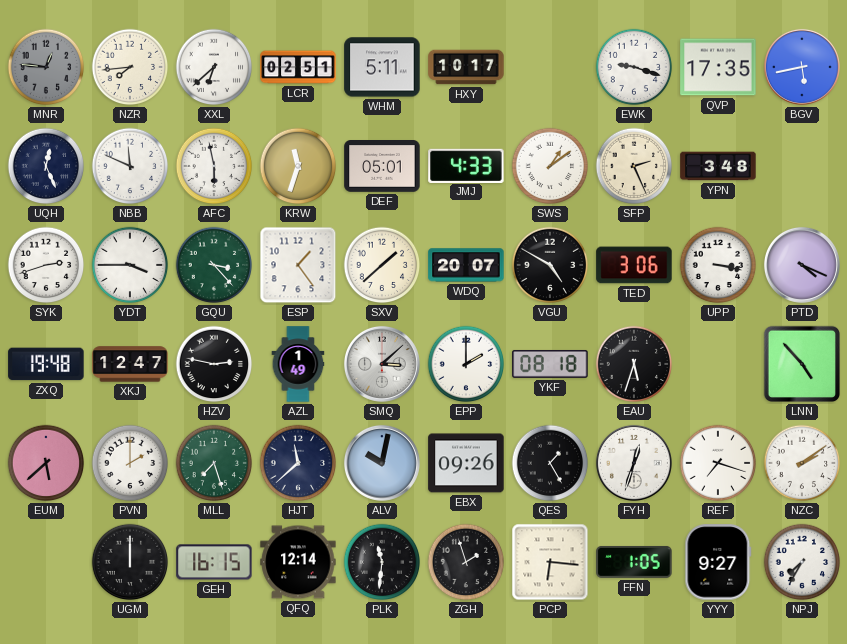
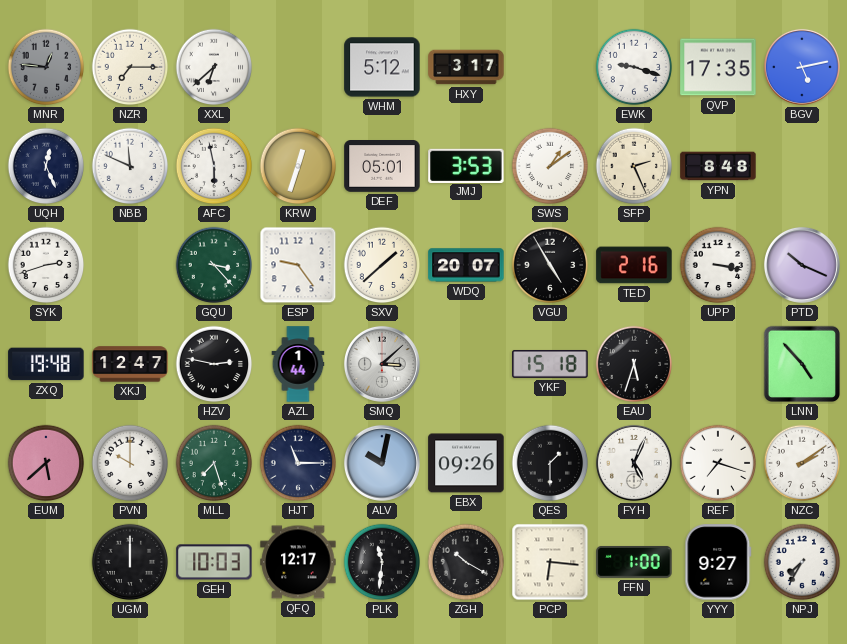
NZR: 7:44 -> 7:15
LCR: 02:51 -> none
WHM: 5:11 -> 5:12
HXY: 10:17 -> 3:17
BGV: 5:43 -> 5:13
KRW: 11:33 -> 12:33
JMJ: 4:33 -> 3:53
YPN: 3:48 -> 8:48
YDT: 3:45 -> none
ESP: 1:24 -> 9:24
VGU: 4:50 -> 4:55
TED: 3:06 -> 2:16
PTD: 4:19 -> 10:19
AZL: 1:49 -> 1:44
EPP: 2:00 -> none
YKF: 08:18 -> 15:18
PVN: 2:00 -> 10:00
HJT: 11:38 -> 11:15
QES: 1:25 -> 1:30
FYH: 12:33 -> 5:04
GEH: 16:15 -> 10:03
QFQ: 12:14 -> 12:17
ZGH: 1:57 -> 10:20
FFN: 1:05 -> 1:00
